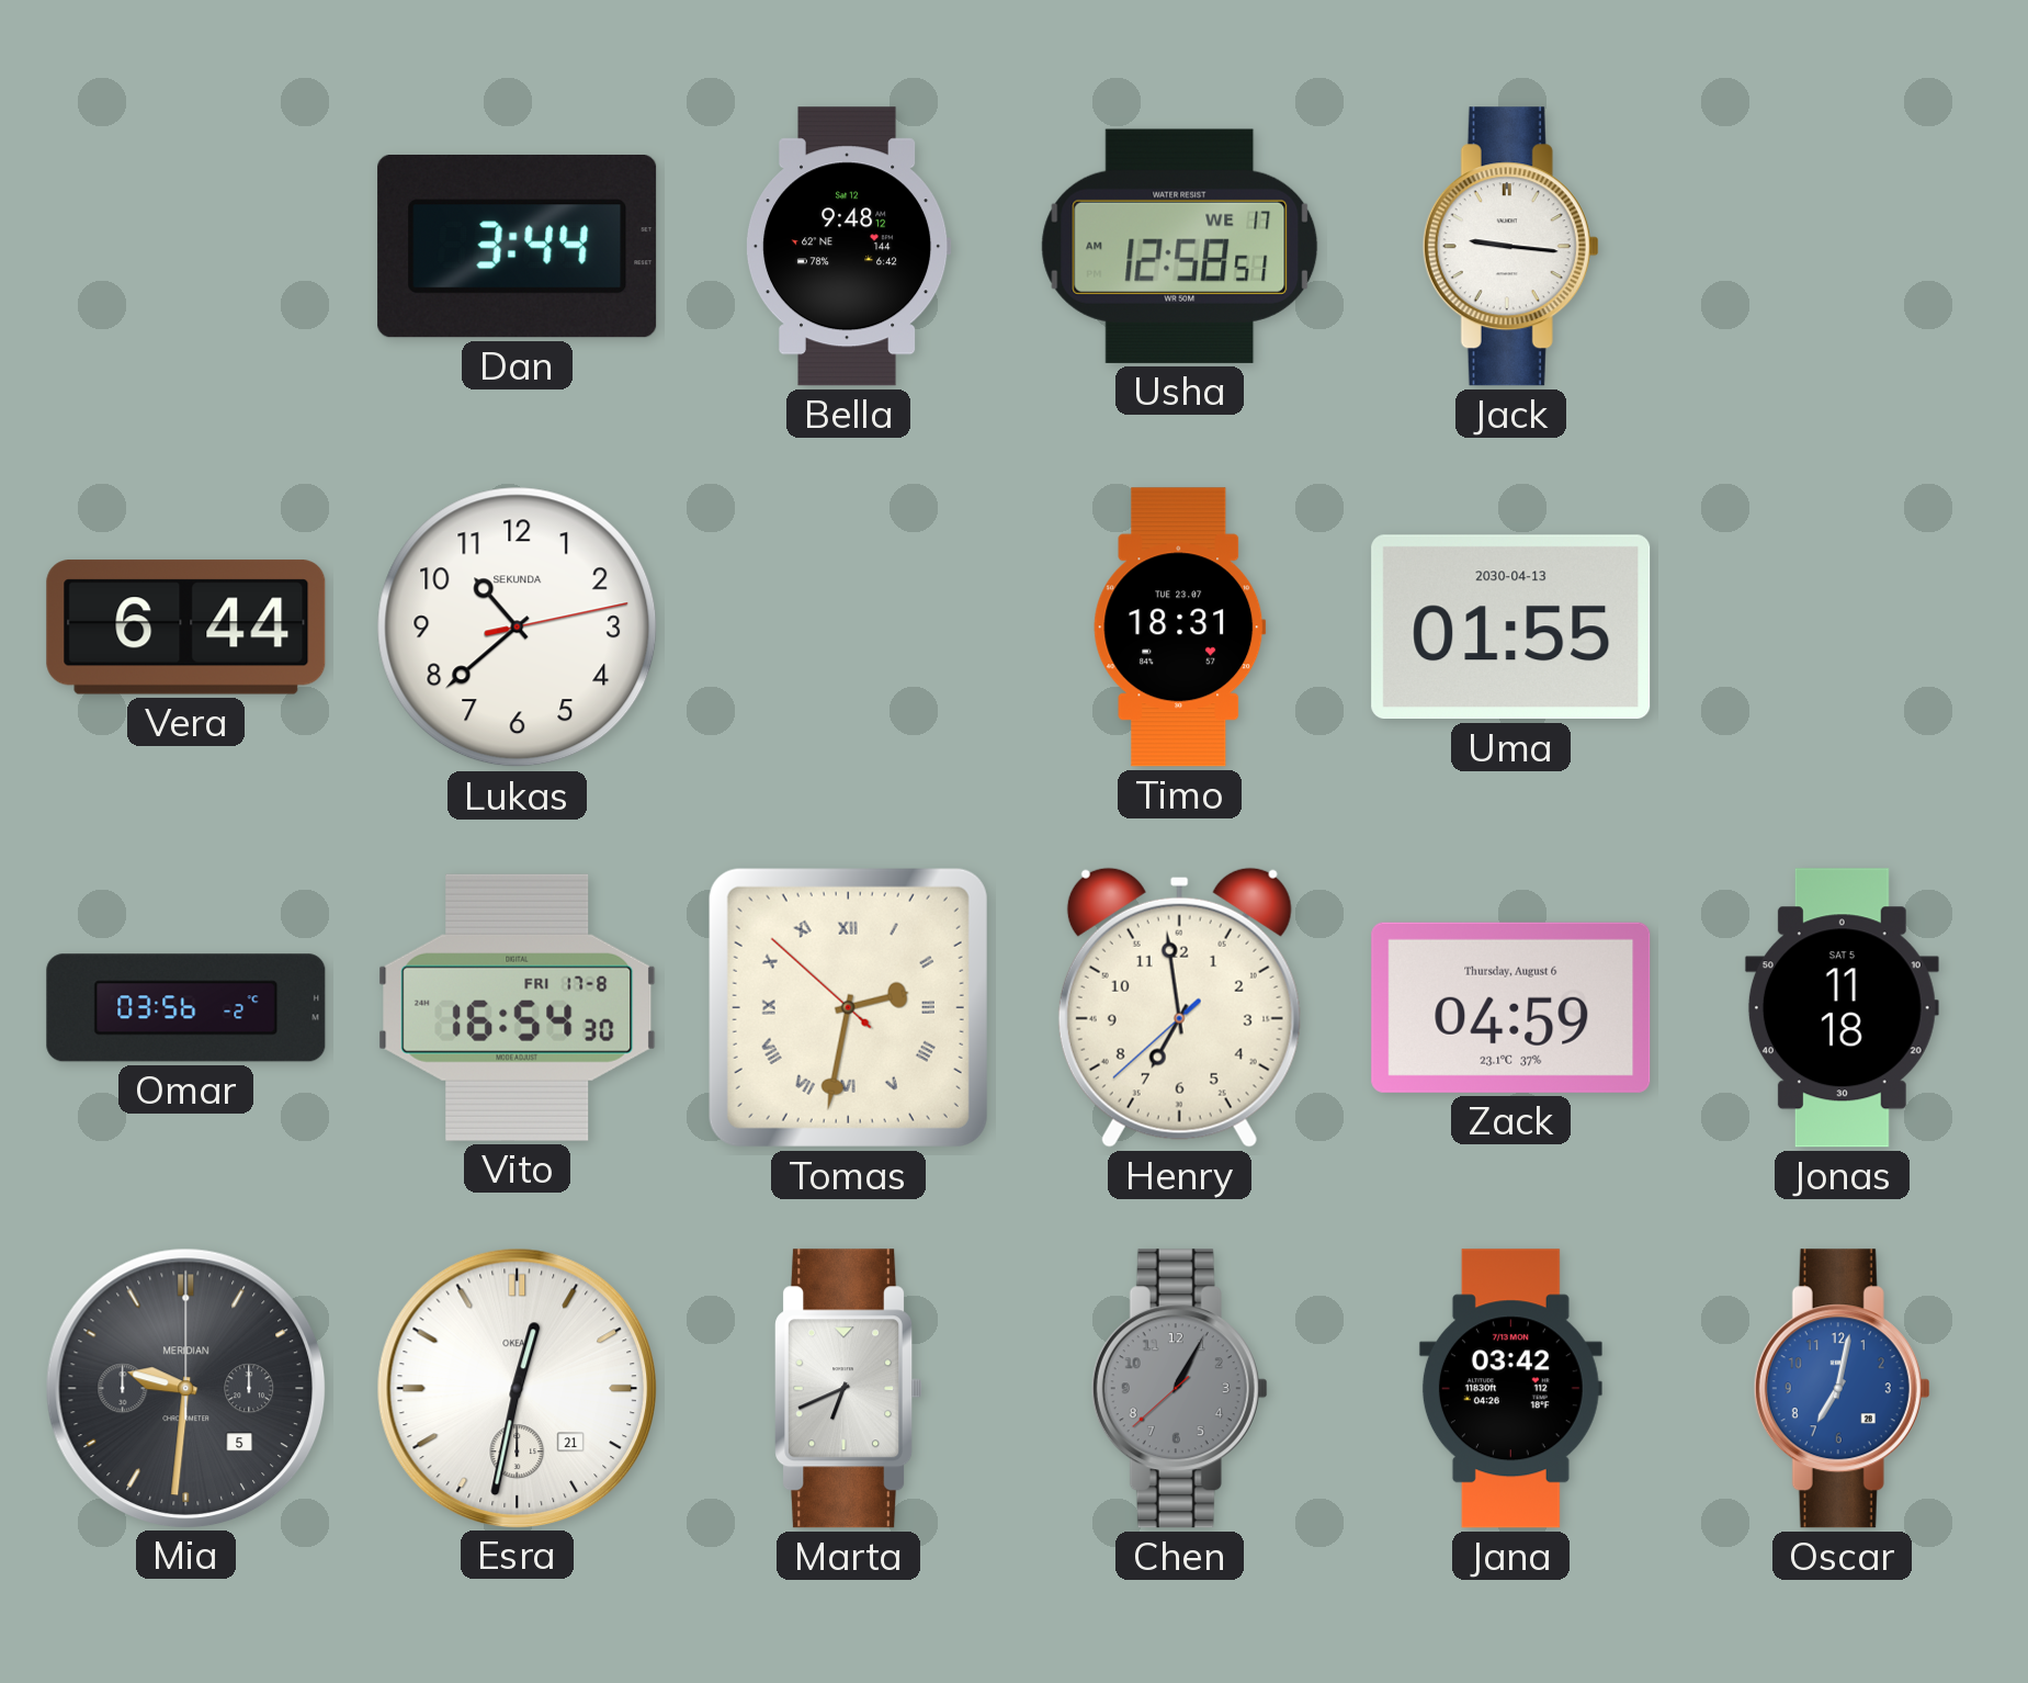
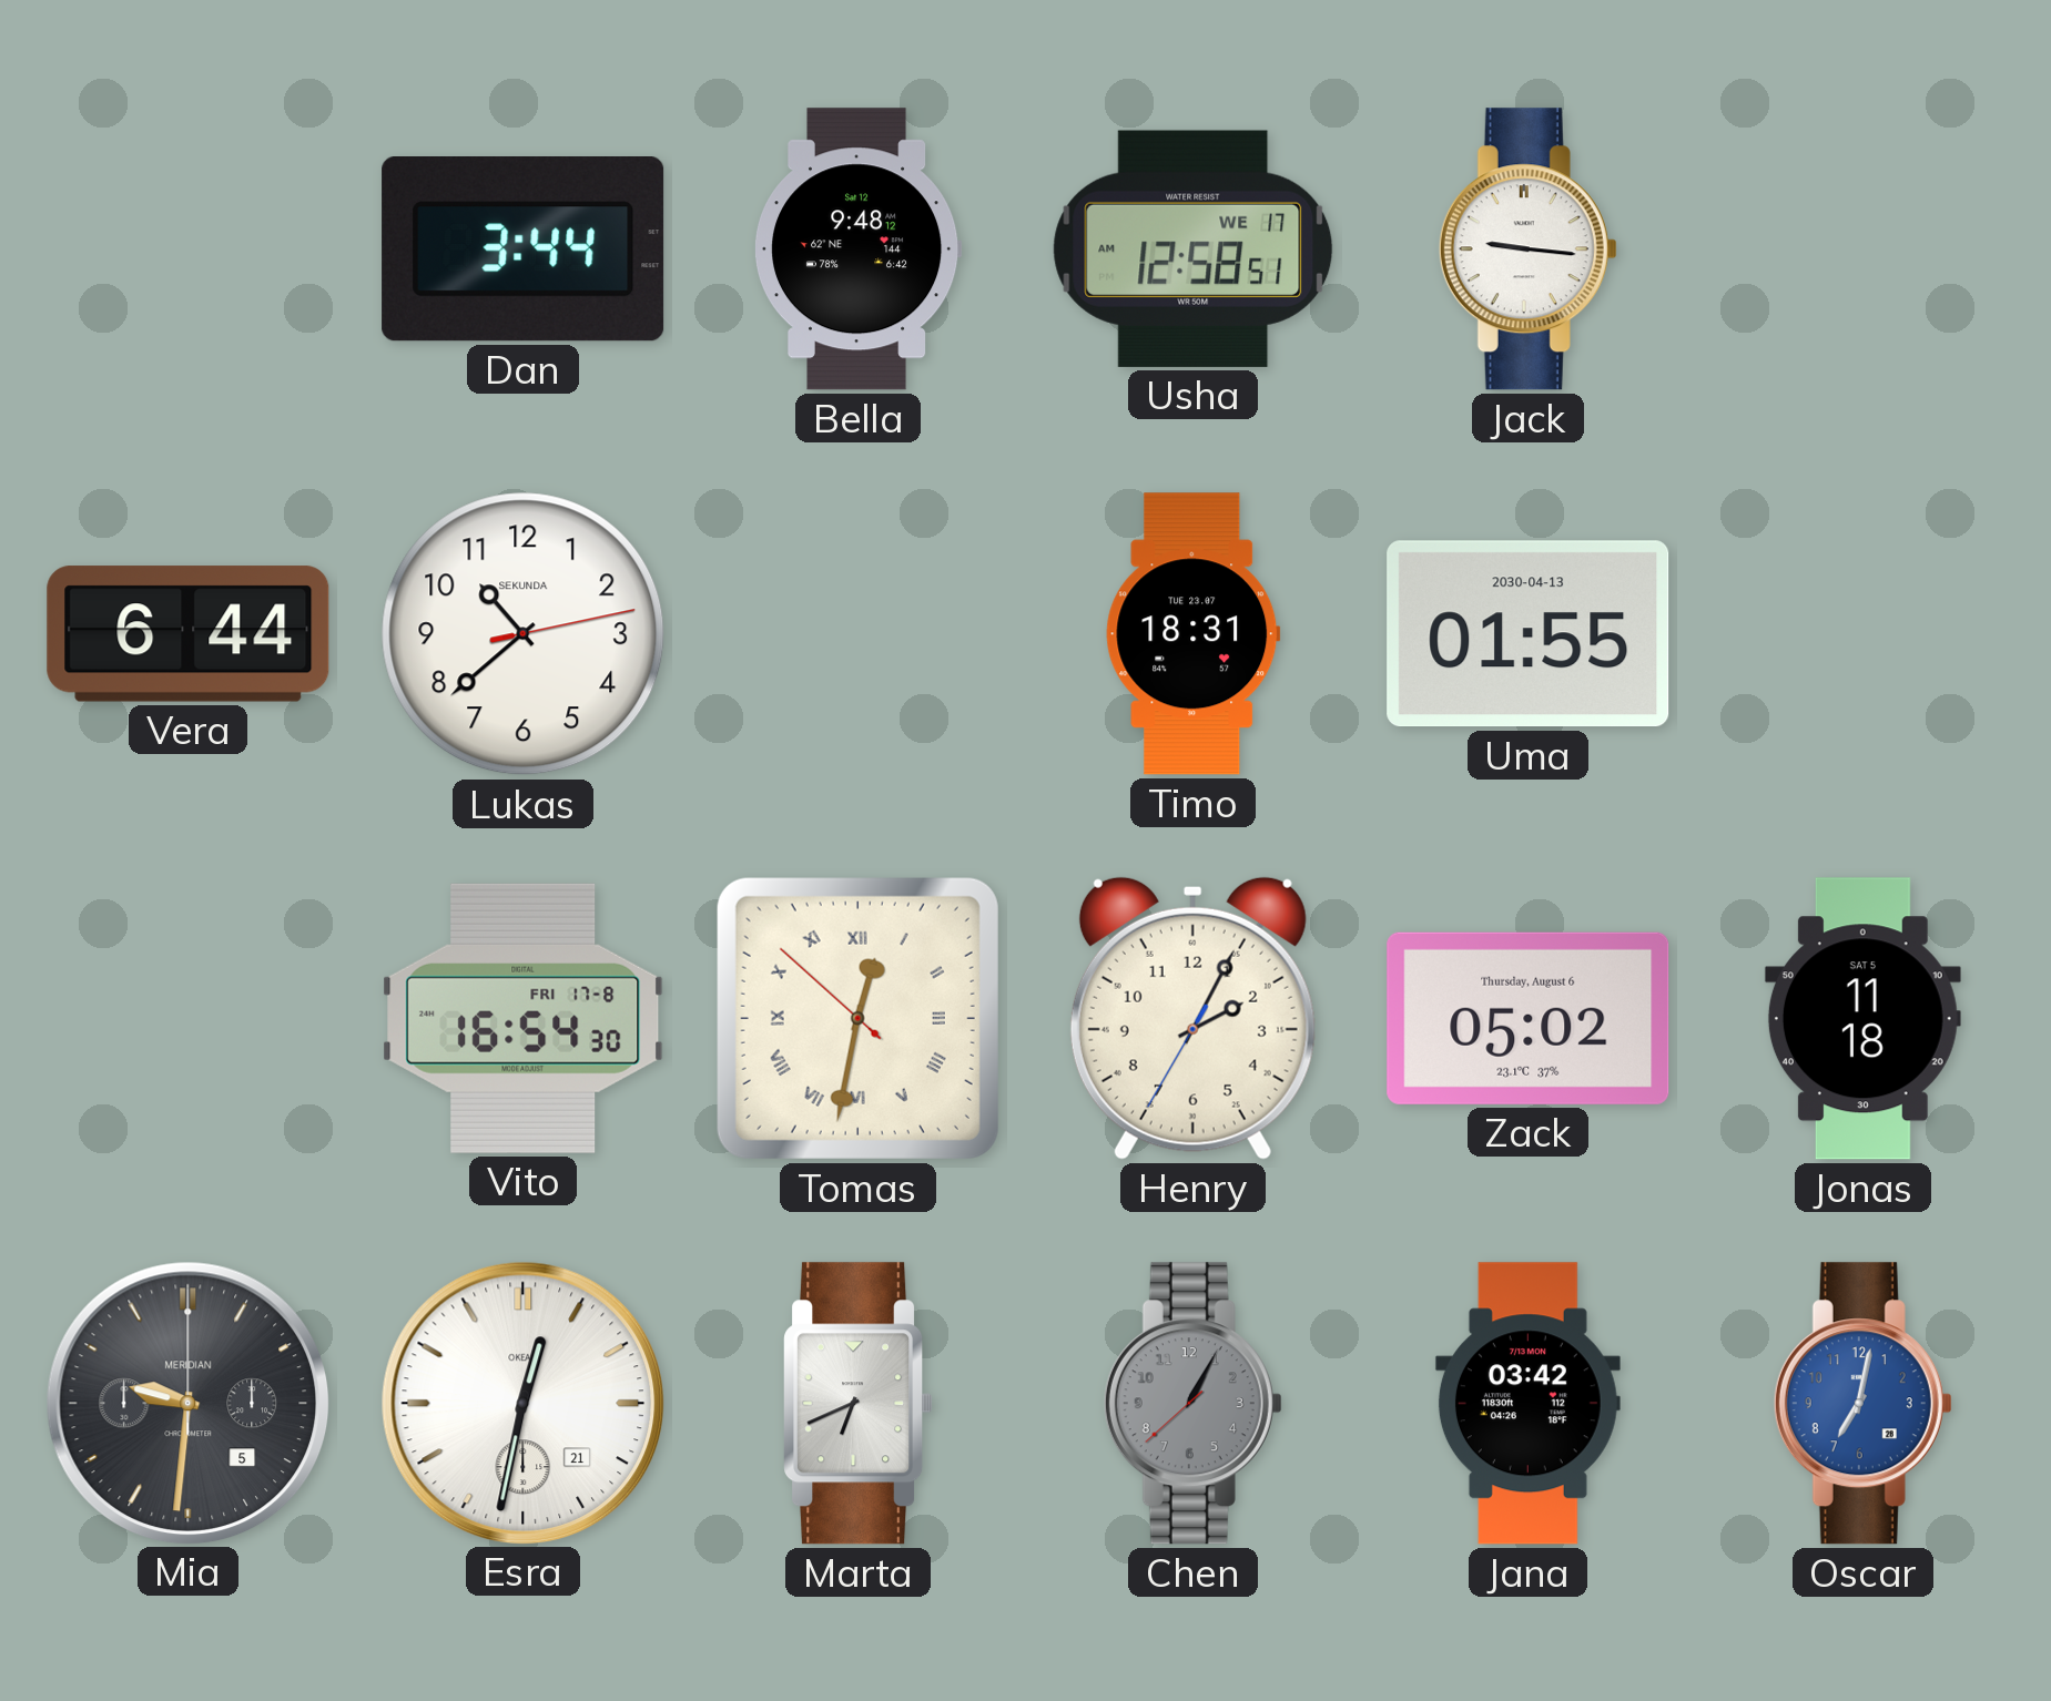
Omar: 03:56 -> none
Tomas: 2:31 -> 12:31
Henry: 6:58 -> 2:04
Zack: 04:59 -> 05:02
